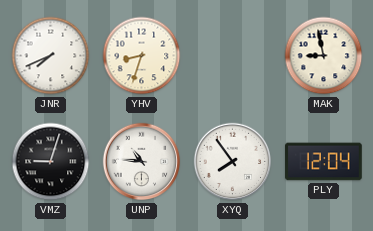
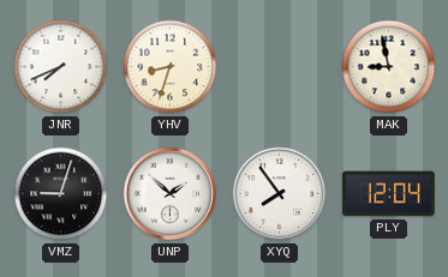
UNP: 10:46 -> 1:52
